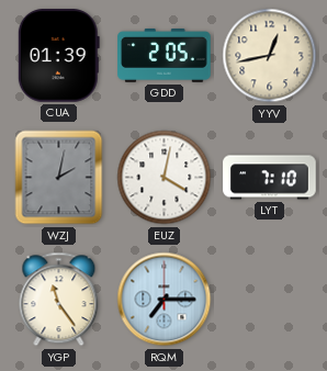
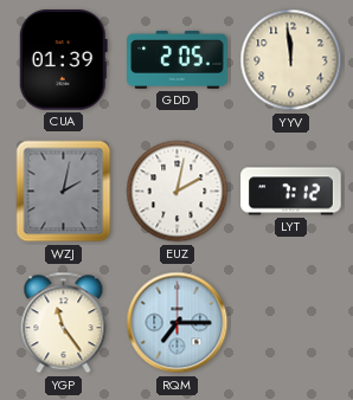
YYV: 12:43 -> 11:59
EUZ: 4:02 -> 2:02
LYT: 7:10 -> 7:12
